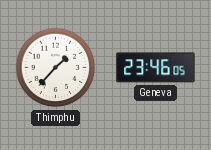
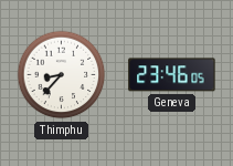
Thimphu: 1:37 -> 8:37
